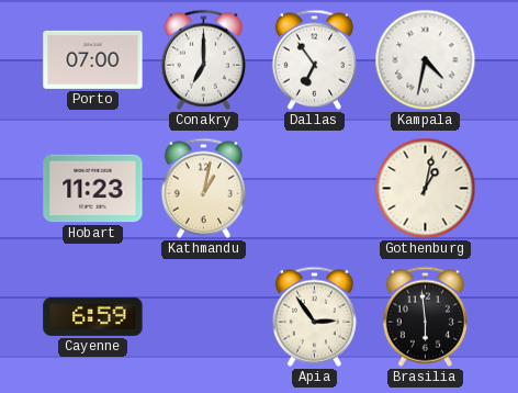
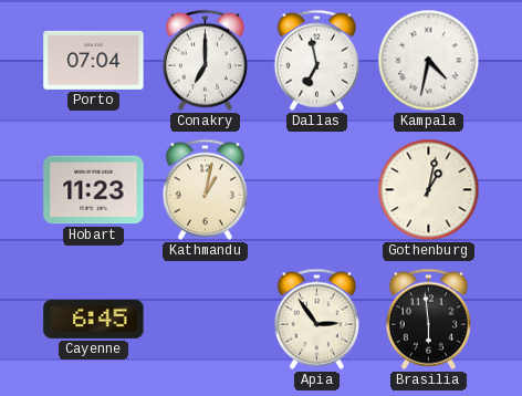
Porto: 07:00 -> 07:04
Dallas: 6:54 -> 6:58
Cayenne: 6:59 -> 6:45
